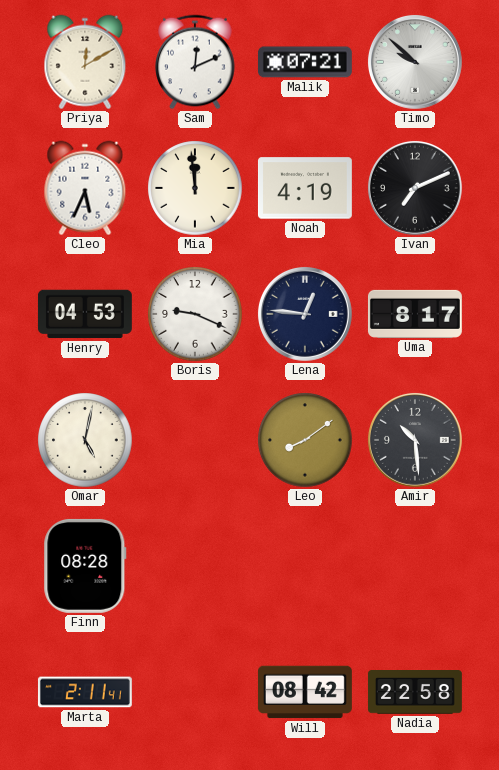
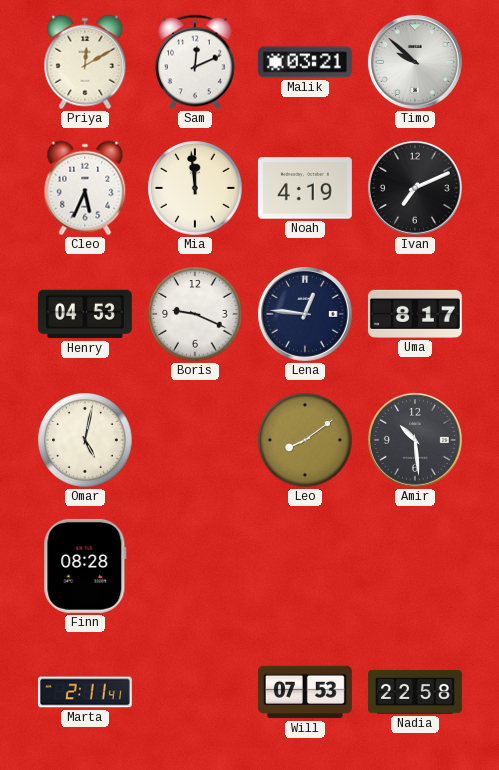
Malik: 07:21 -> 03:21
Will: 08:42 -> 07:53
